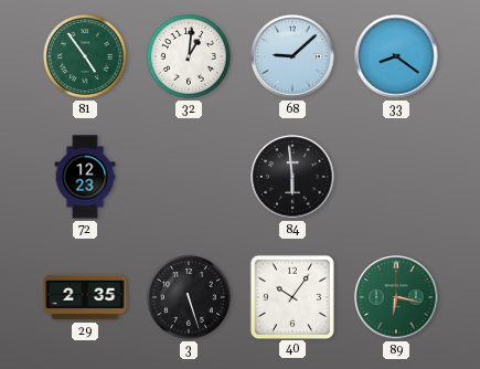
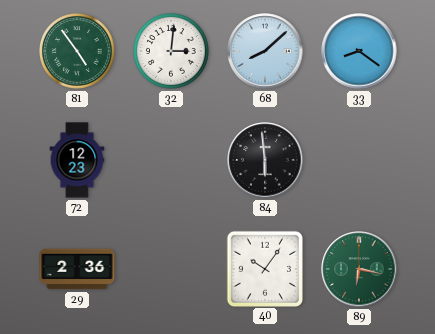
32: 1:01 -> 3:01
68: 9:08 -> 8:08
29: 2:35 -> 2:36
3: 5:27 -> none
